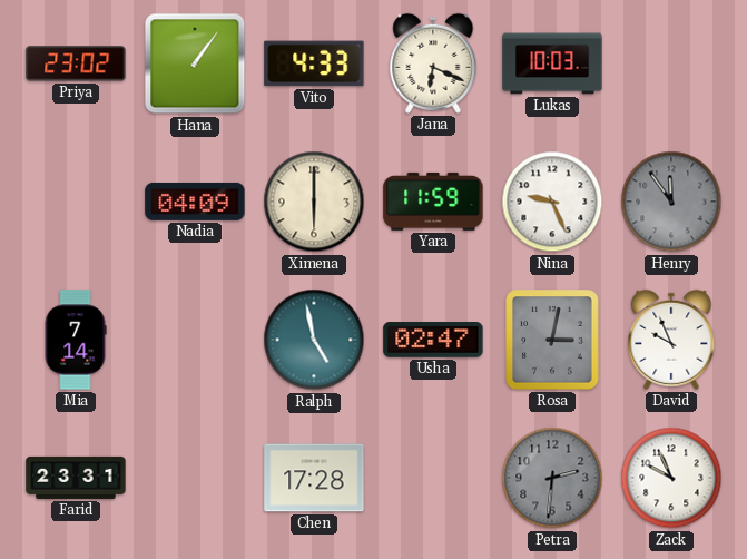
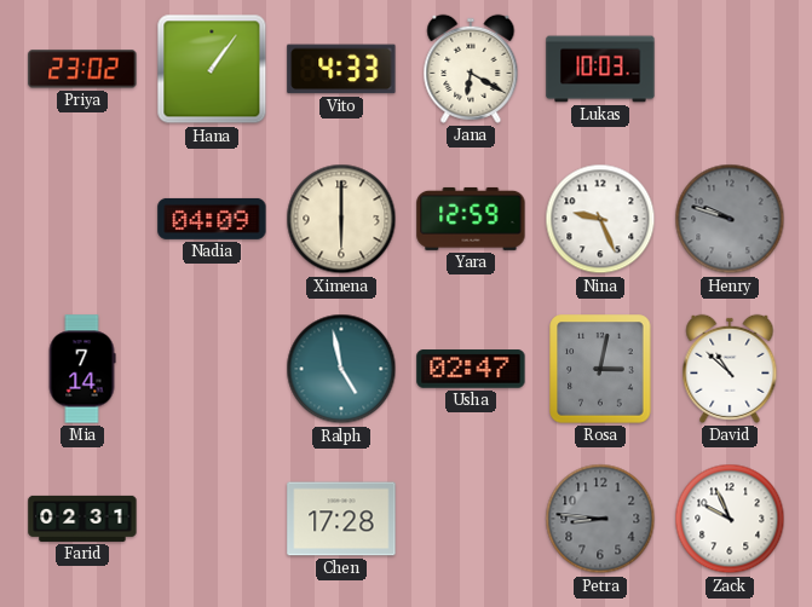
Jana: 6:19 -> 6:20
Yara: 11:59 -> 12:59
Henry: 11:54 -> 9:48
David: 9:56 -> 10:52
Farid: 23:31 -> 02:31
Petra: 2:31 -> 8:46
